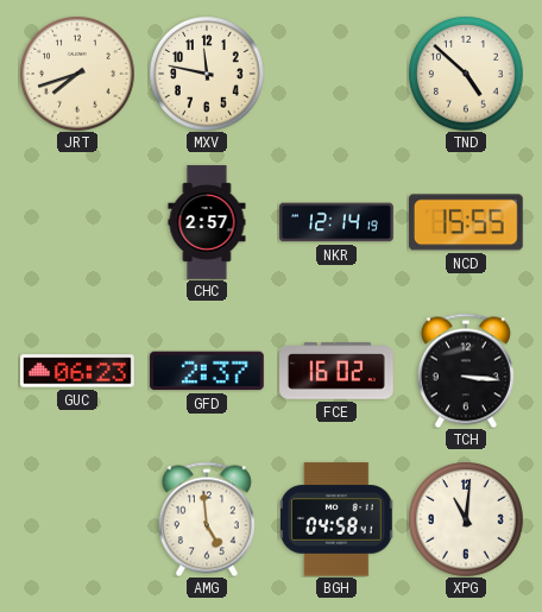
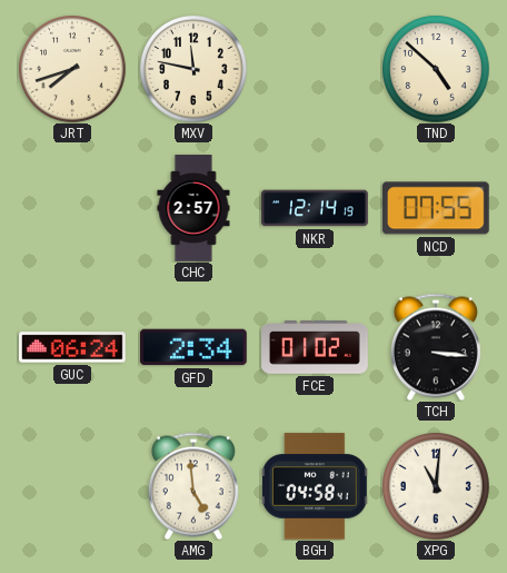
NCD: 15:55 -> 07:55
GUC: 06:23 -> 06:24
GFD: 2:37 -> 2:34
FCE: 16:02 -> 01:02
